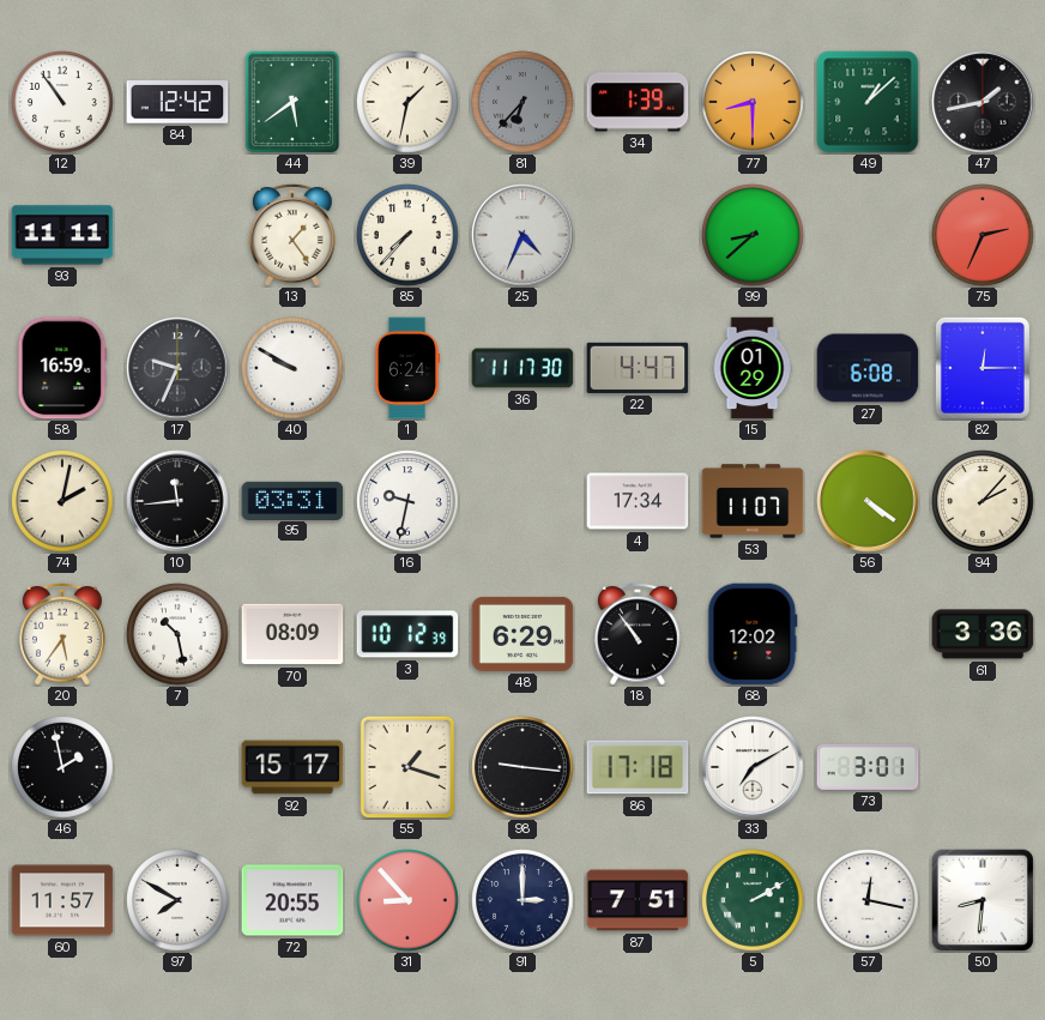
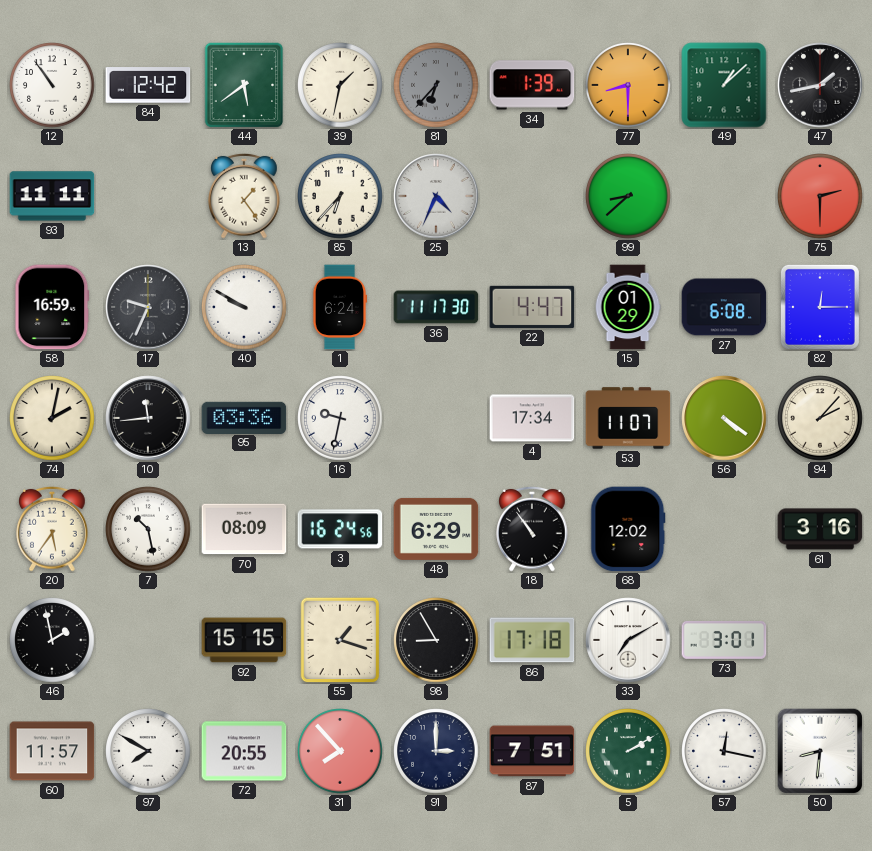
85: 7:37 -> 6:37
75: 2:34 -> 2:30
95: 03:31 -> 03:36
3: 10:12 -> 16:24
61: 3:36 -> 3:16
92: 15:17 -> 15:15
98: 9:16 -> 8:55
31: 8:53 -> 7:53
